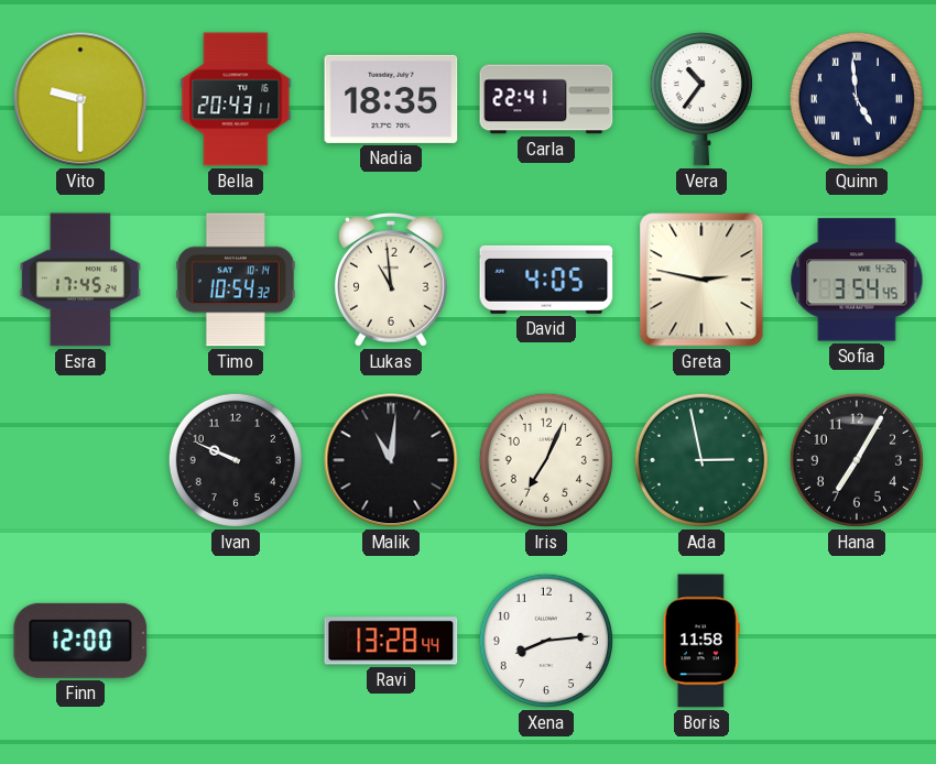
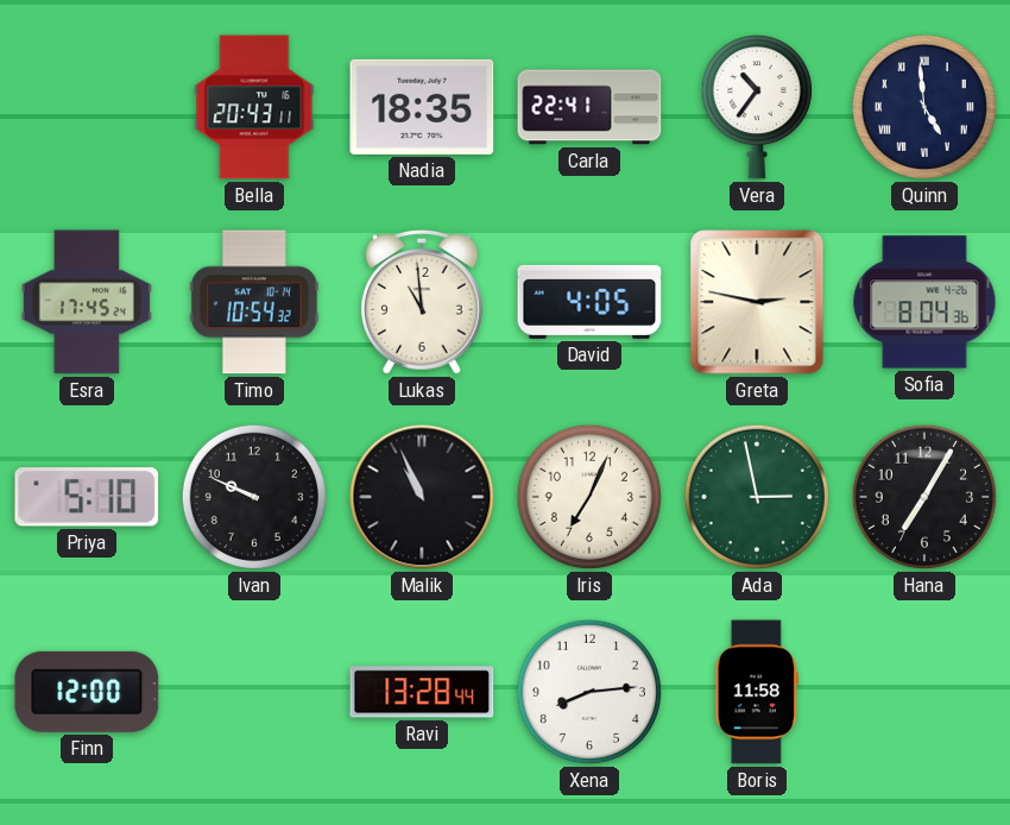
Vito: 9:30 -> none
Sofia: 3:54 -> 8:04
Priya: none -> 5:10
Malik: 11:01 -> 10:56
